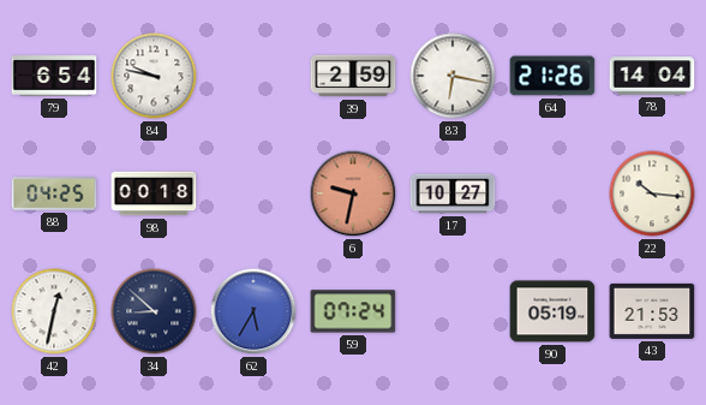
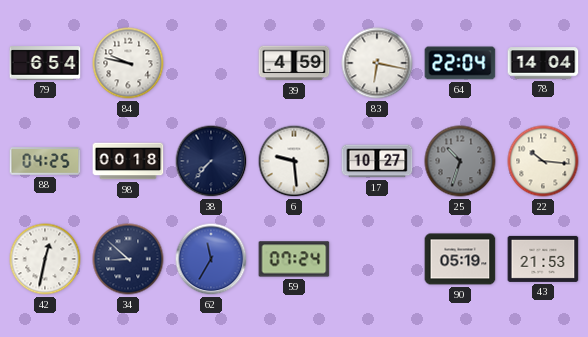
39: 2:59 -> 4:59
64: 21:26 -> 22:04
38: none -> 7:37
6: 9:32 -> 9:29
6 dial: salmon -> white
25: none -> 10:33
62: 5:35 -> 11:35
